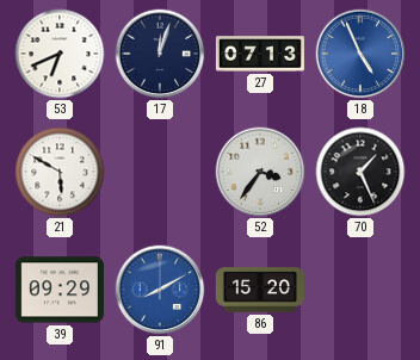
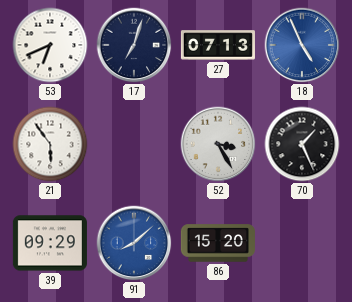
17: 12:03 -> 7:03
21: 5:50 -> 5:54
52: 3:36 -> 3:25
91: 8:10 -> 8:08
